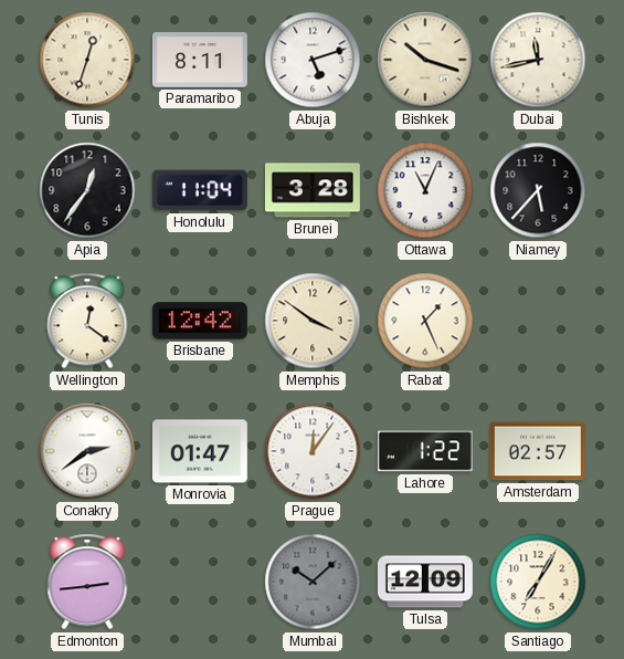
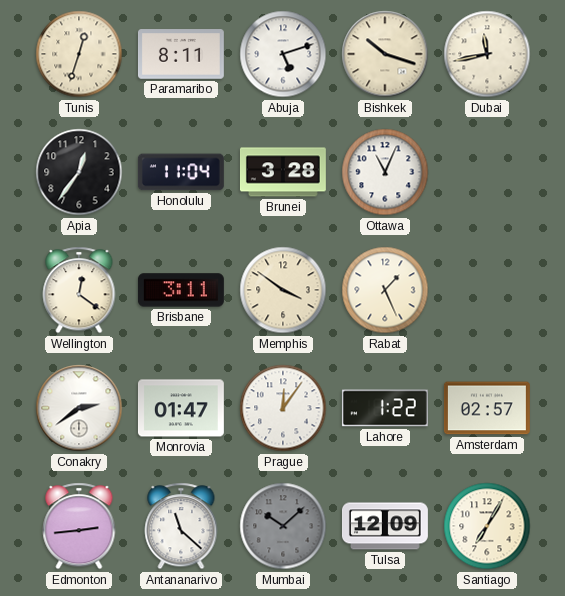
Niamey: 5:37 -> none
Brisbane: 12:42 -> 3:11
Antananarivo: none -> 11:22
